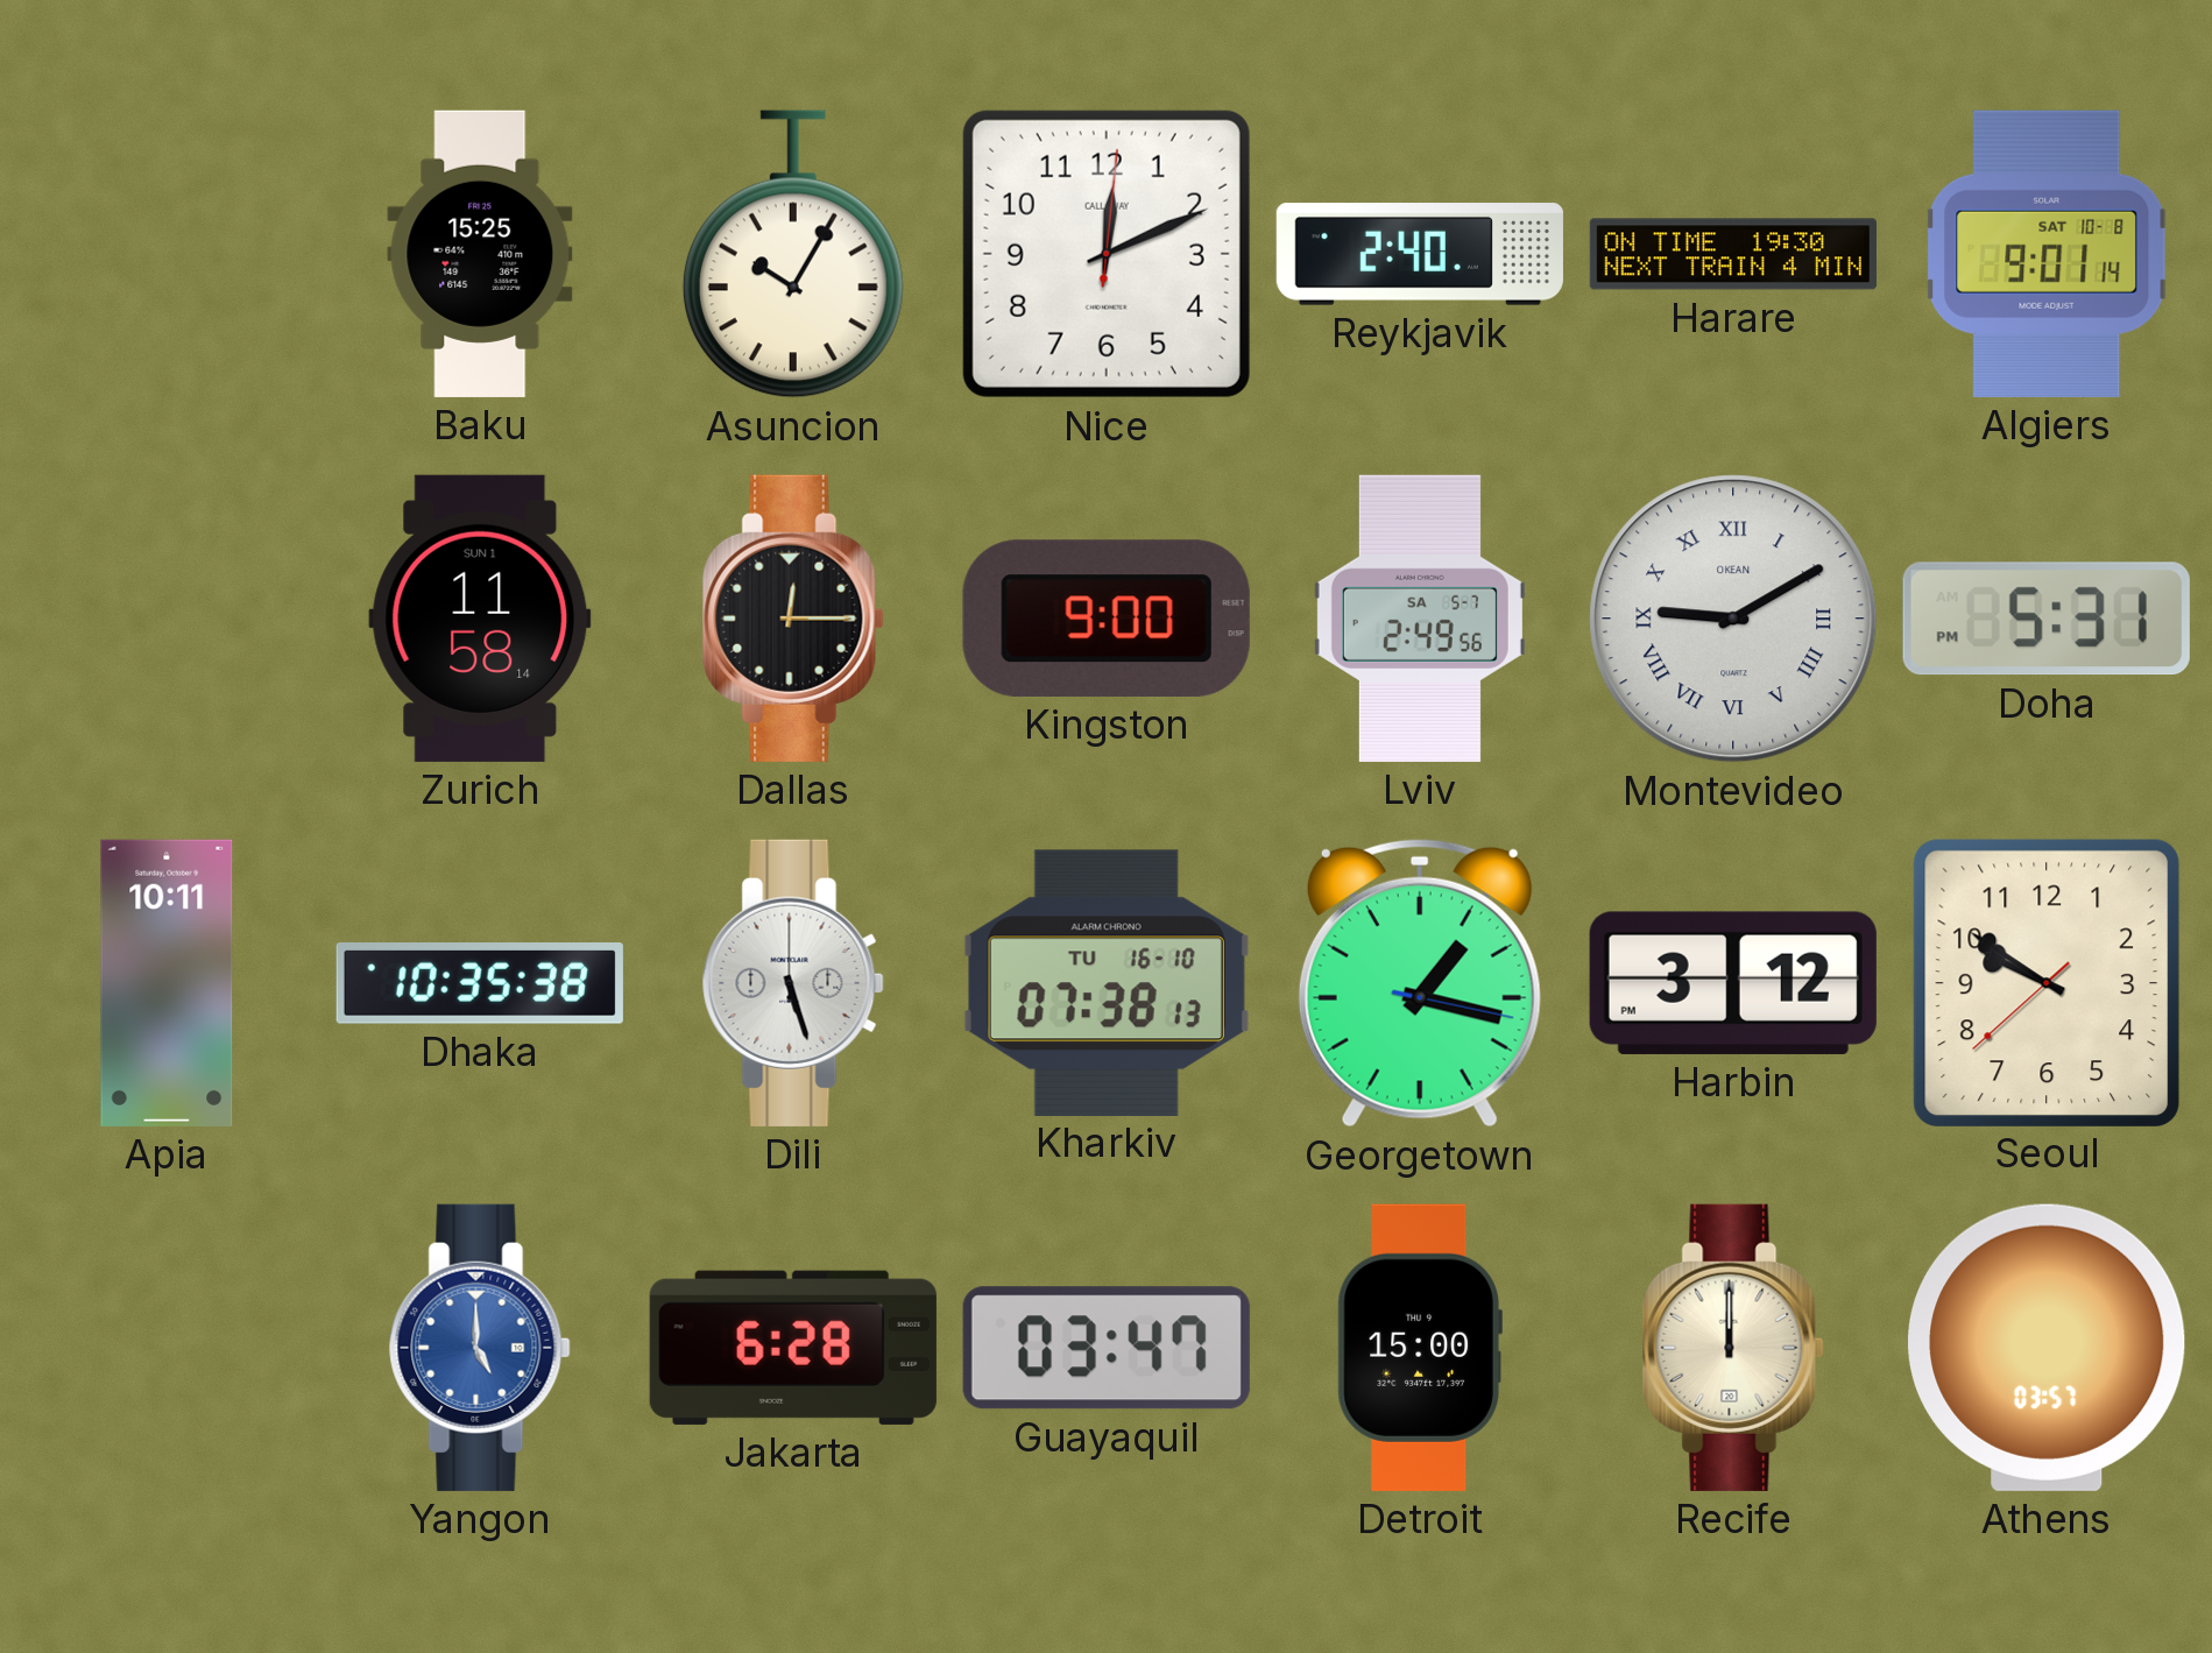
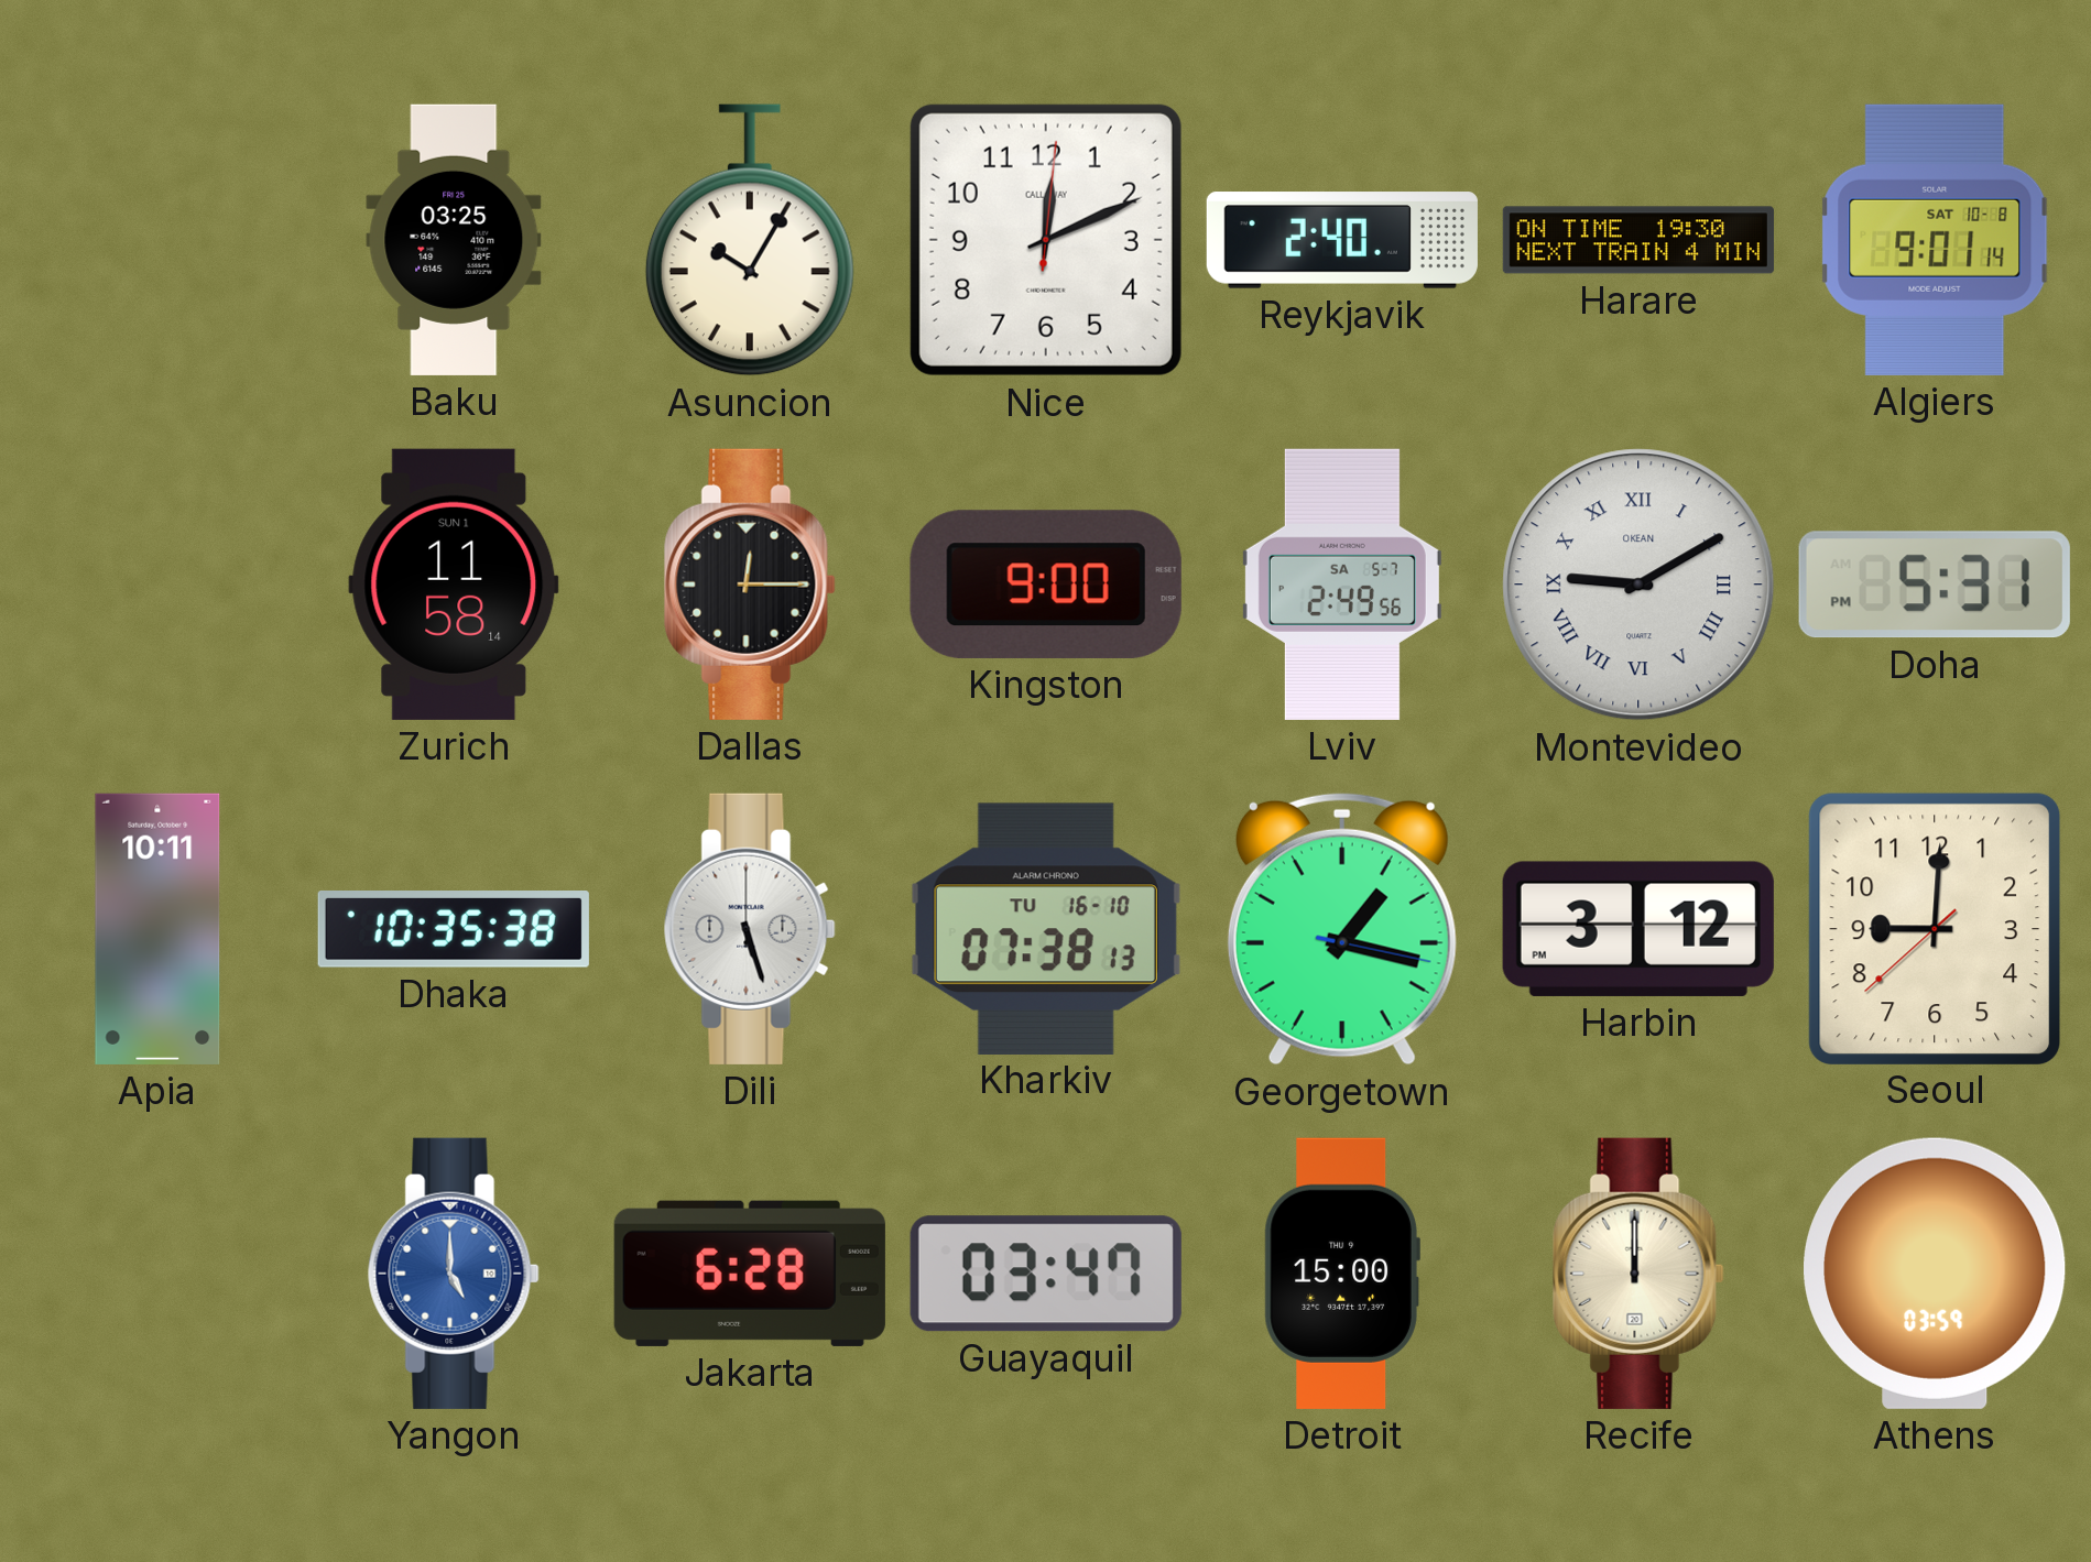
Baku: 15:25 -> 03:25
Seoul: 9:50 -> 9:00
Athens: 03:57 -> 03:59
